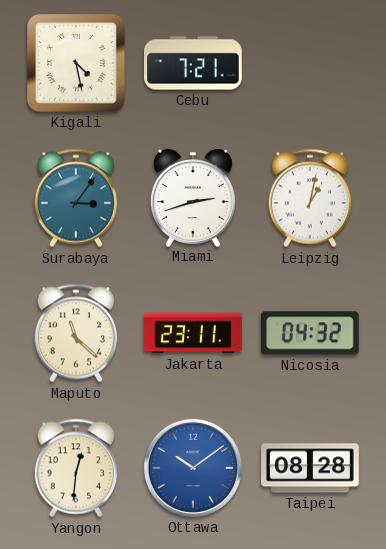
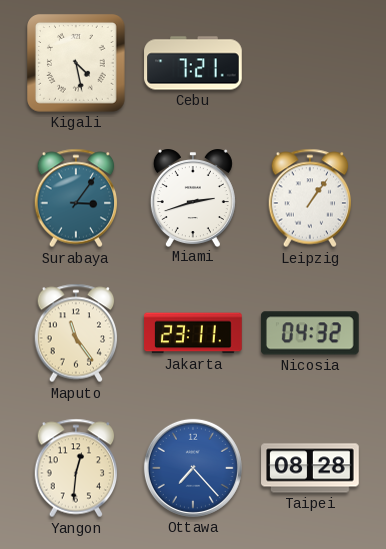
Leipzig: 1:02 -> 1:06
Maputo: 11:22 -> 11:24
Ottawa: 10:09 -> 7:23
